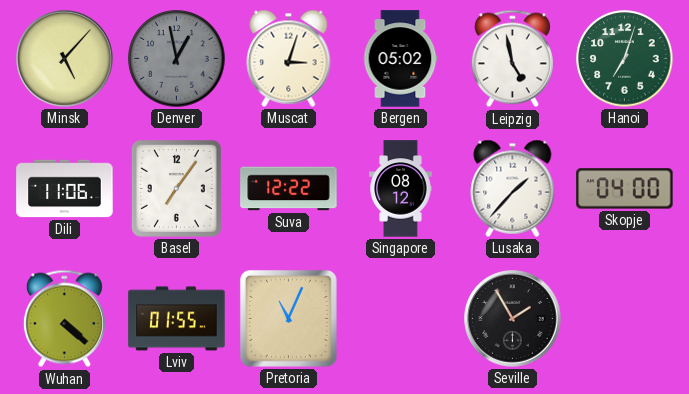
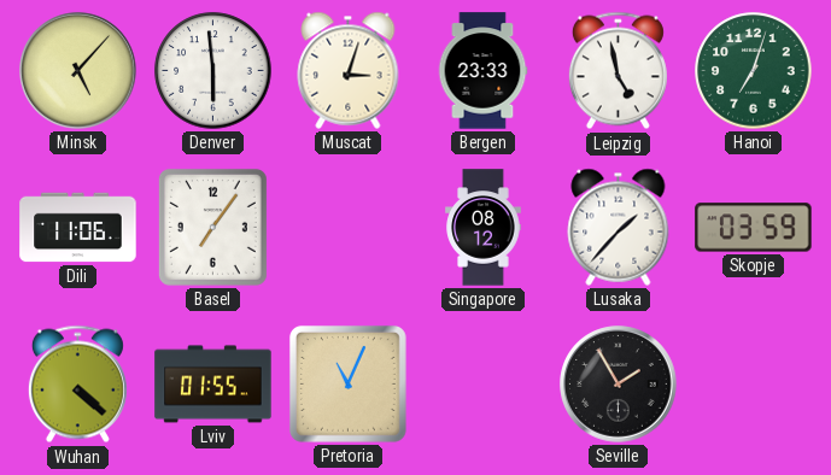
Denver: 12:58 -> 5:59
Denver dial: grey -> white
Bergen: 05:02 -> 23:33
Suva: 12:22 -> none
Skopje: 04:00 -> 03:59
